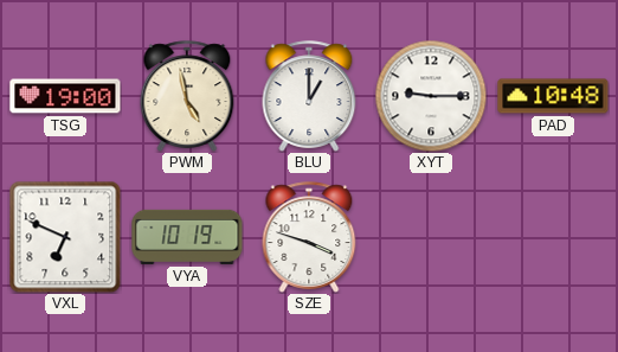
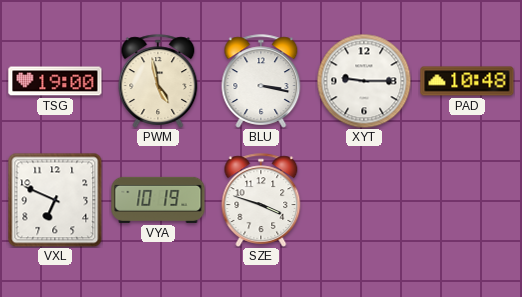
BLU: 1:00 -> 3:17
